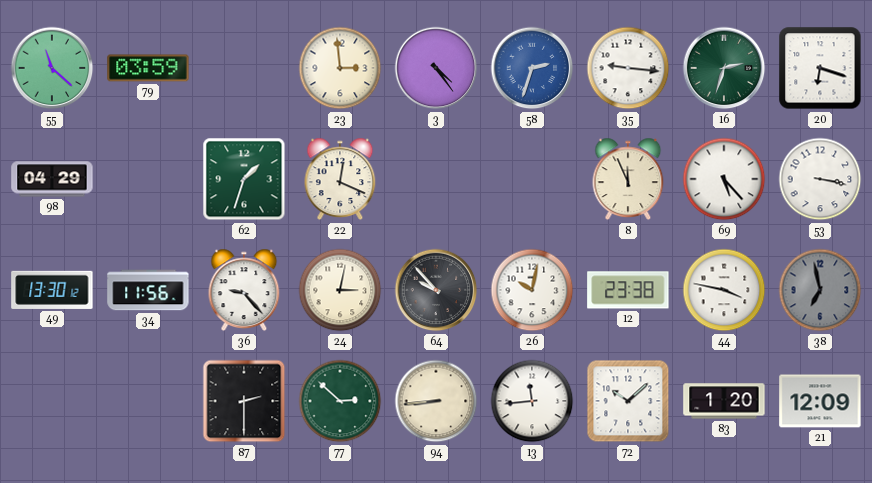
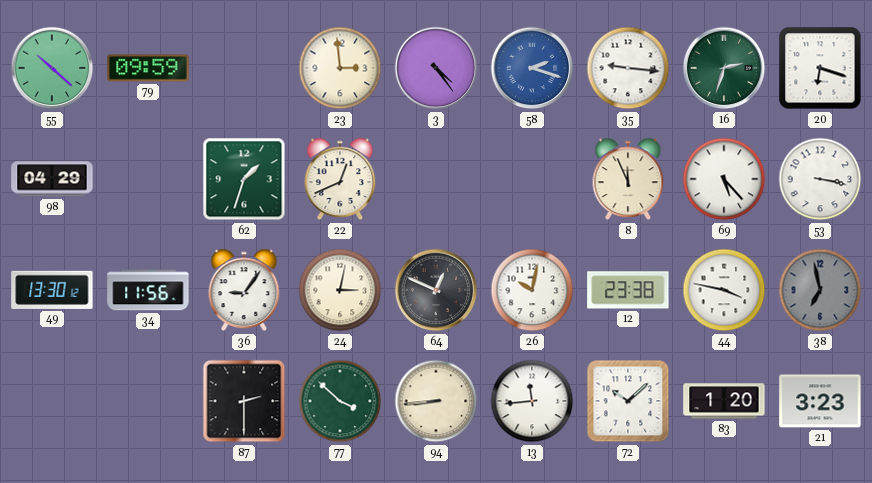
55: 11:22 -> 10:22
79: 03:59 -> 09:59
58: 2:33 -> 2:18
22: 12:19 -> 12:41
36: 9:23 -> 9:06
64: 9:53 -> 12:49
77: 2:52 -> 3:52
21: 12:09 -> 3:23
